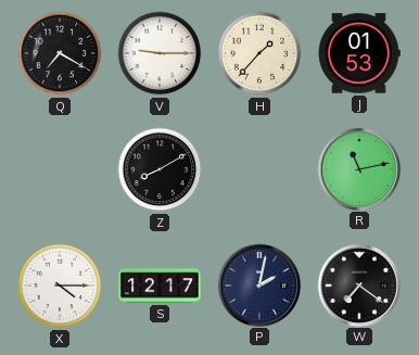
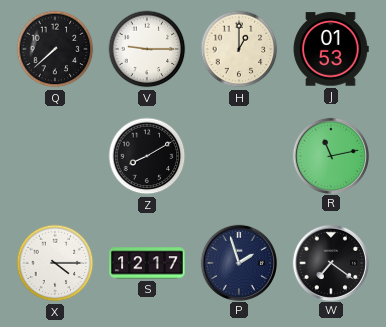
Q: 7:20 -> 7:38
H: 1:37 -> 1:00
P: 2:02 -> 1:57
